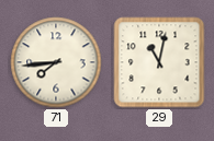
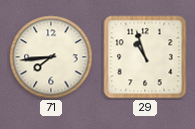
29: 11:02 -> 10:57
